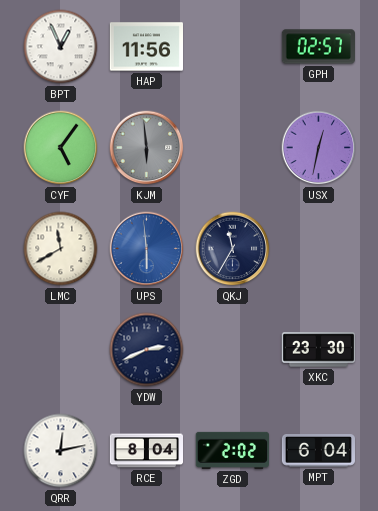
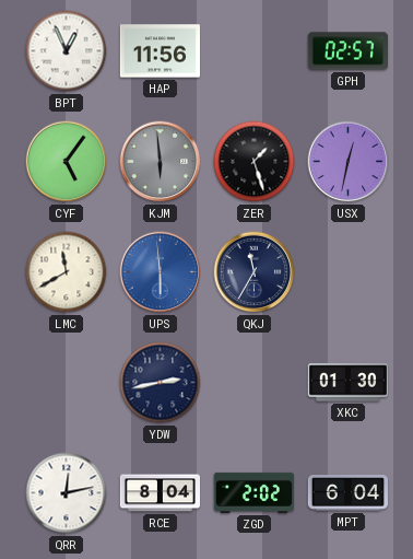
ZER: none -> 1:27
YDW: 2:41 -> 2:43
XKC: 23:30 -> 01:30
